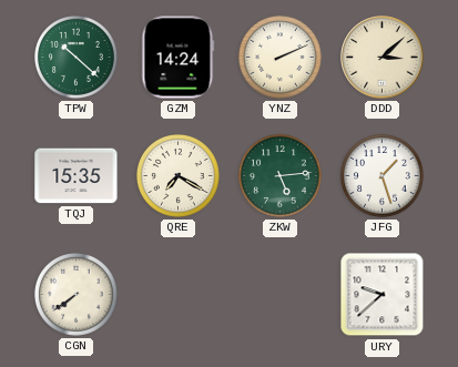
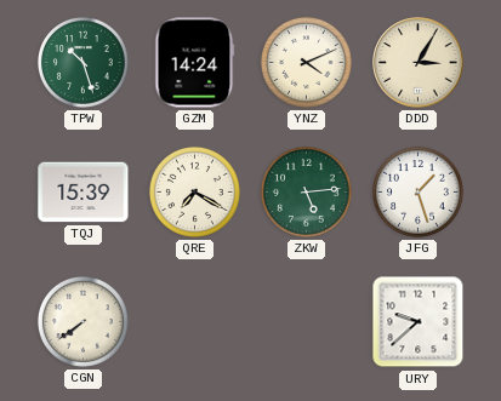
TPW: 10:22 -> 10:27
YNZ: 2:11 -> 4:11
DDD: 3:08 -> 3:05
TQJ: 15:35 -> 15:39
